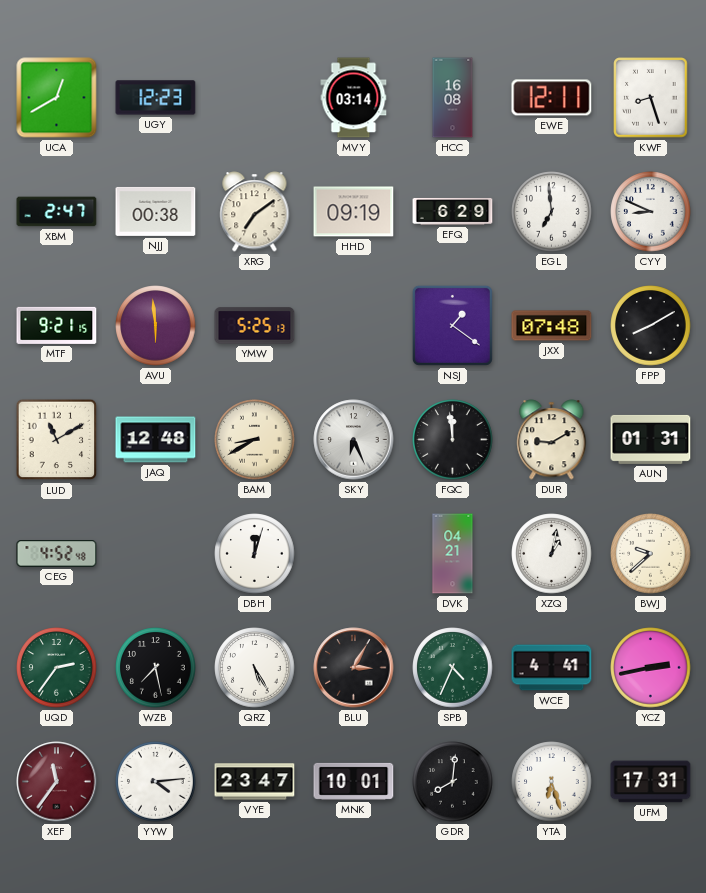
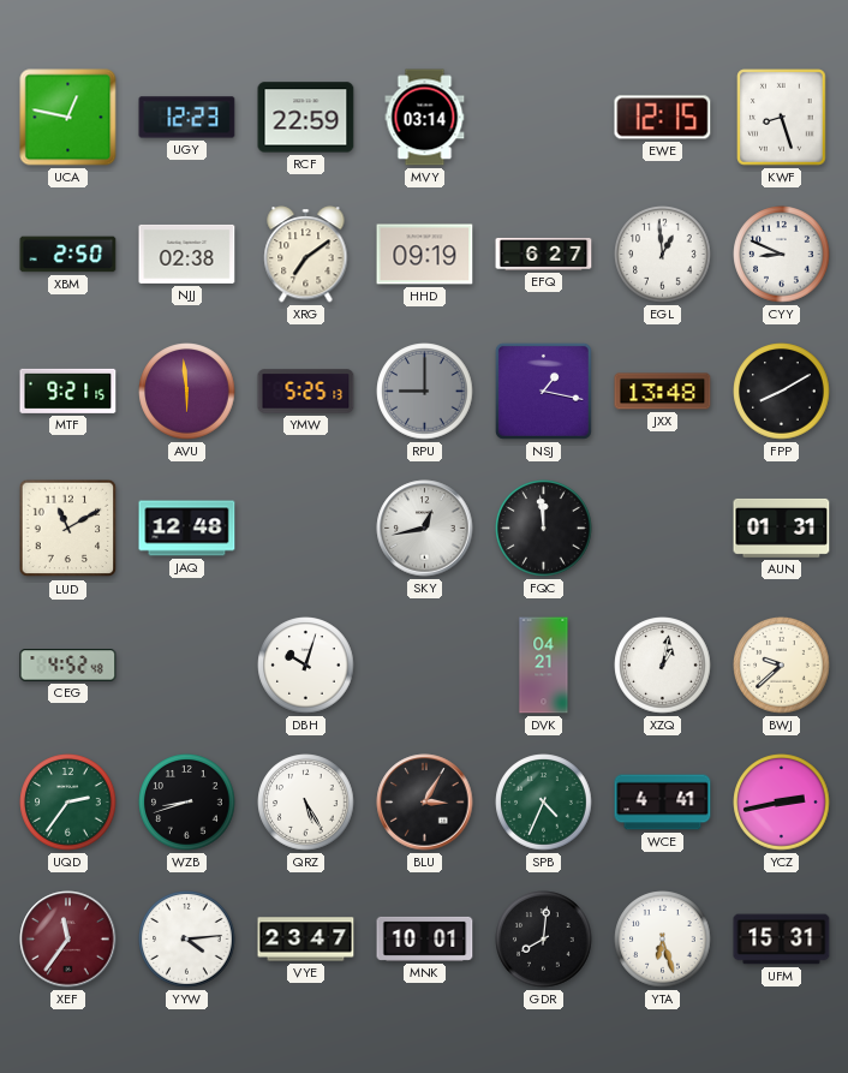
UCA: 12:40 -> 12:47
RCF: none -> 22:59
HCC: 16:08 -> none
EWE: 12:11 -> 12:15
XBM: 2:47 -> 2:50
NJJ: 00:38 -> 02:38
EFQ: 6:29 -> 6:27
EGL: 6:59 -> 12:59
RPU: none -> 9:00
NSJ: 1:21 -> 1:17
JXX: 07:48 -> 13:48
BAM: 8:40 -> none
SKY: 6:26 -> 12:43
DUR: 9:10 -> none
DBH: 12:03 -> 10:03
WZB: 7:28 -> 8:42
UFM: 17:31 -> 15:31
